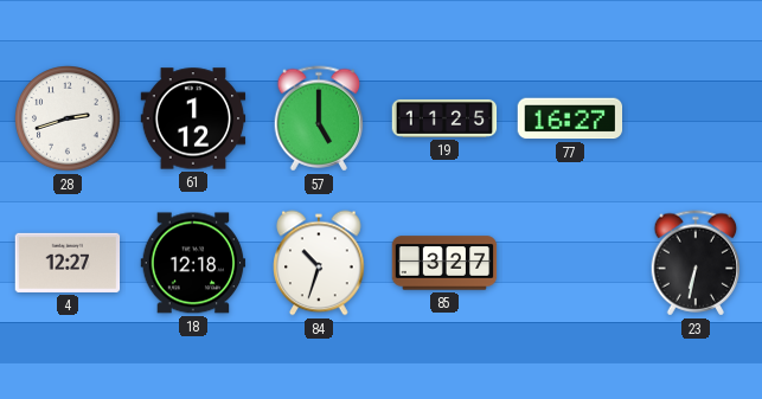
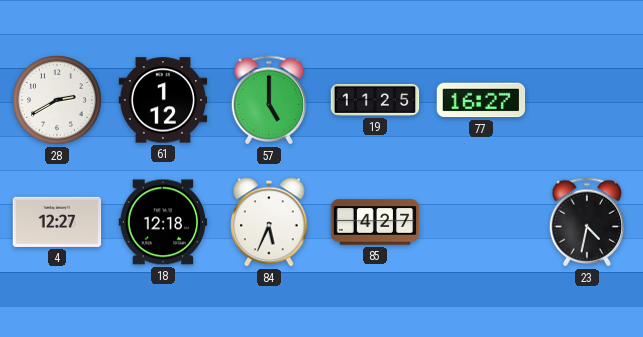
28: 2:42 -> 2:40
84: 10:33 -> 5:34
85: 3:27 -> 4:27
23: 6:32 -> 4:32
